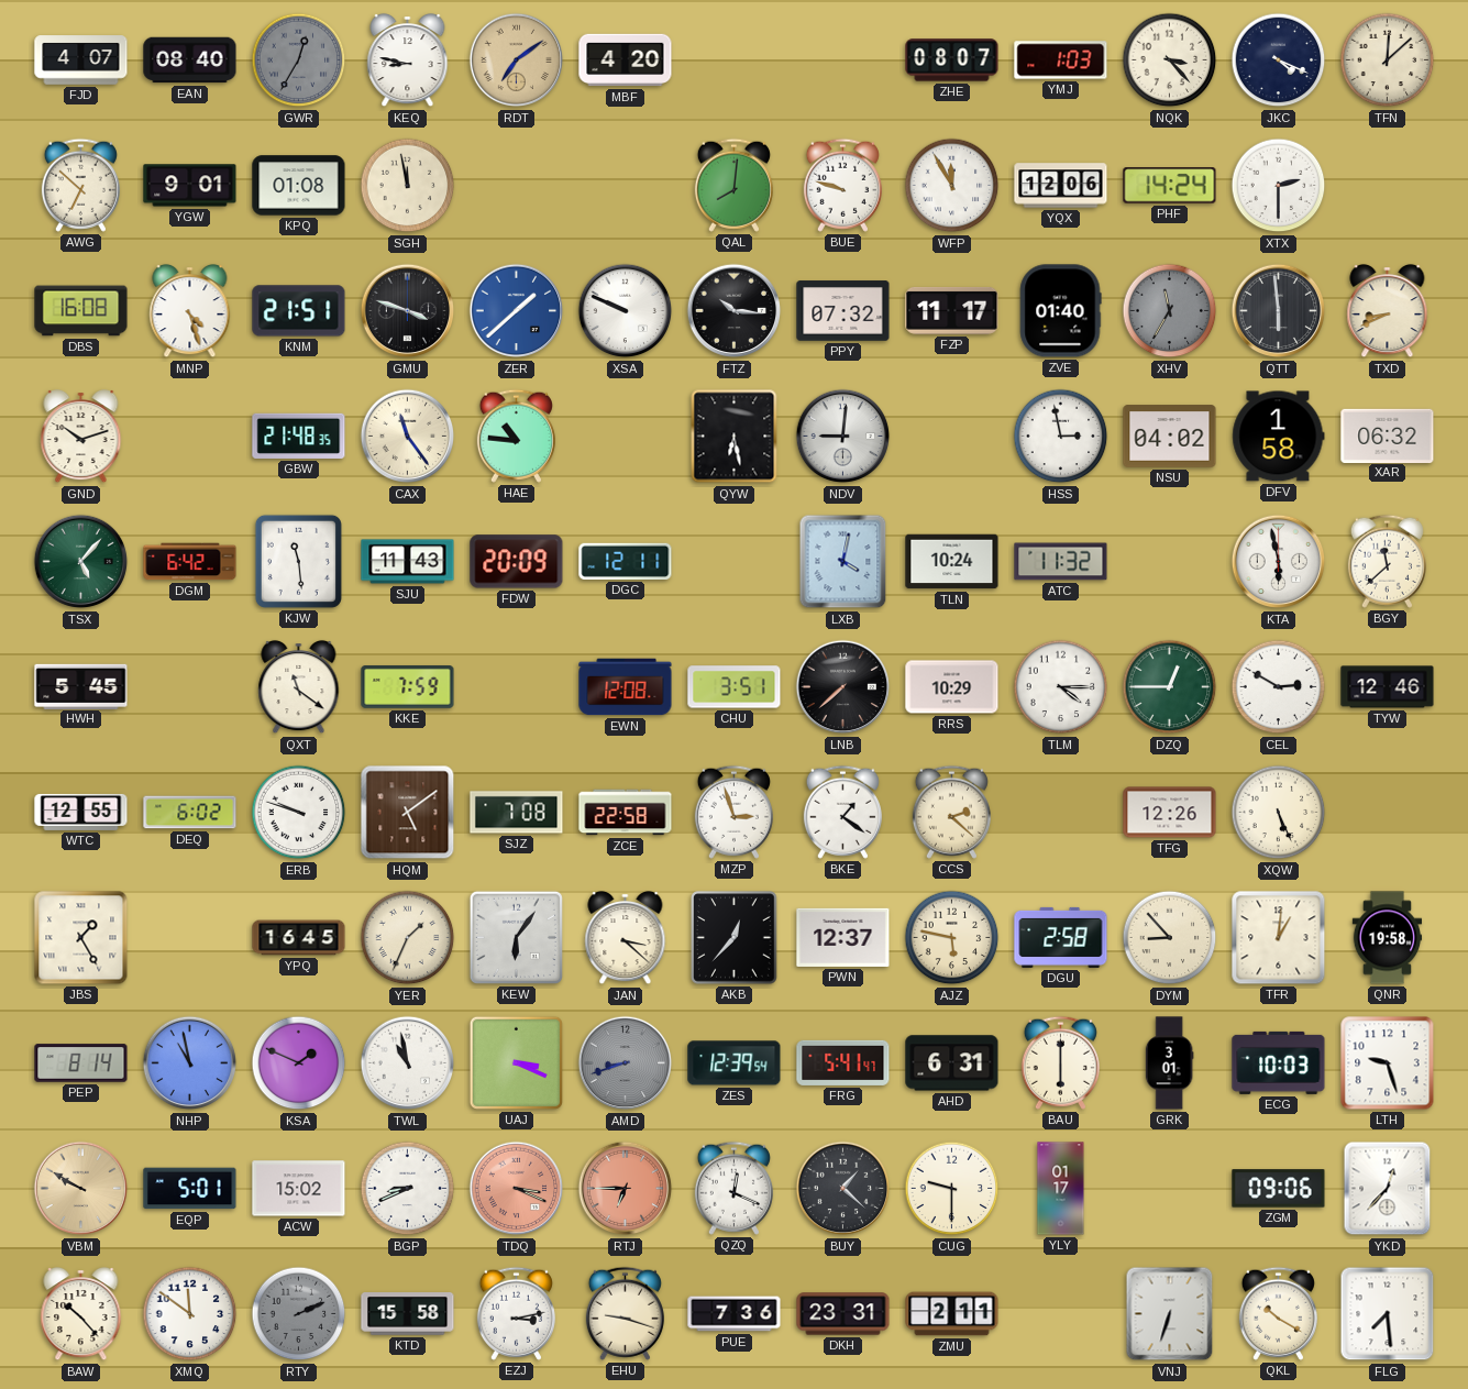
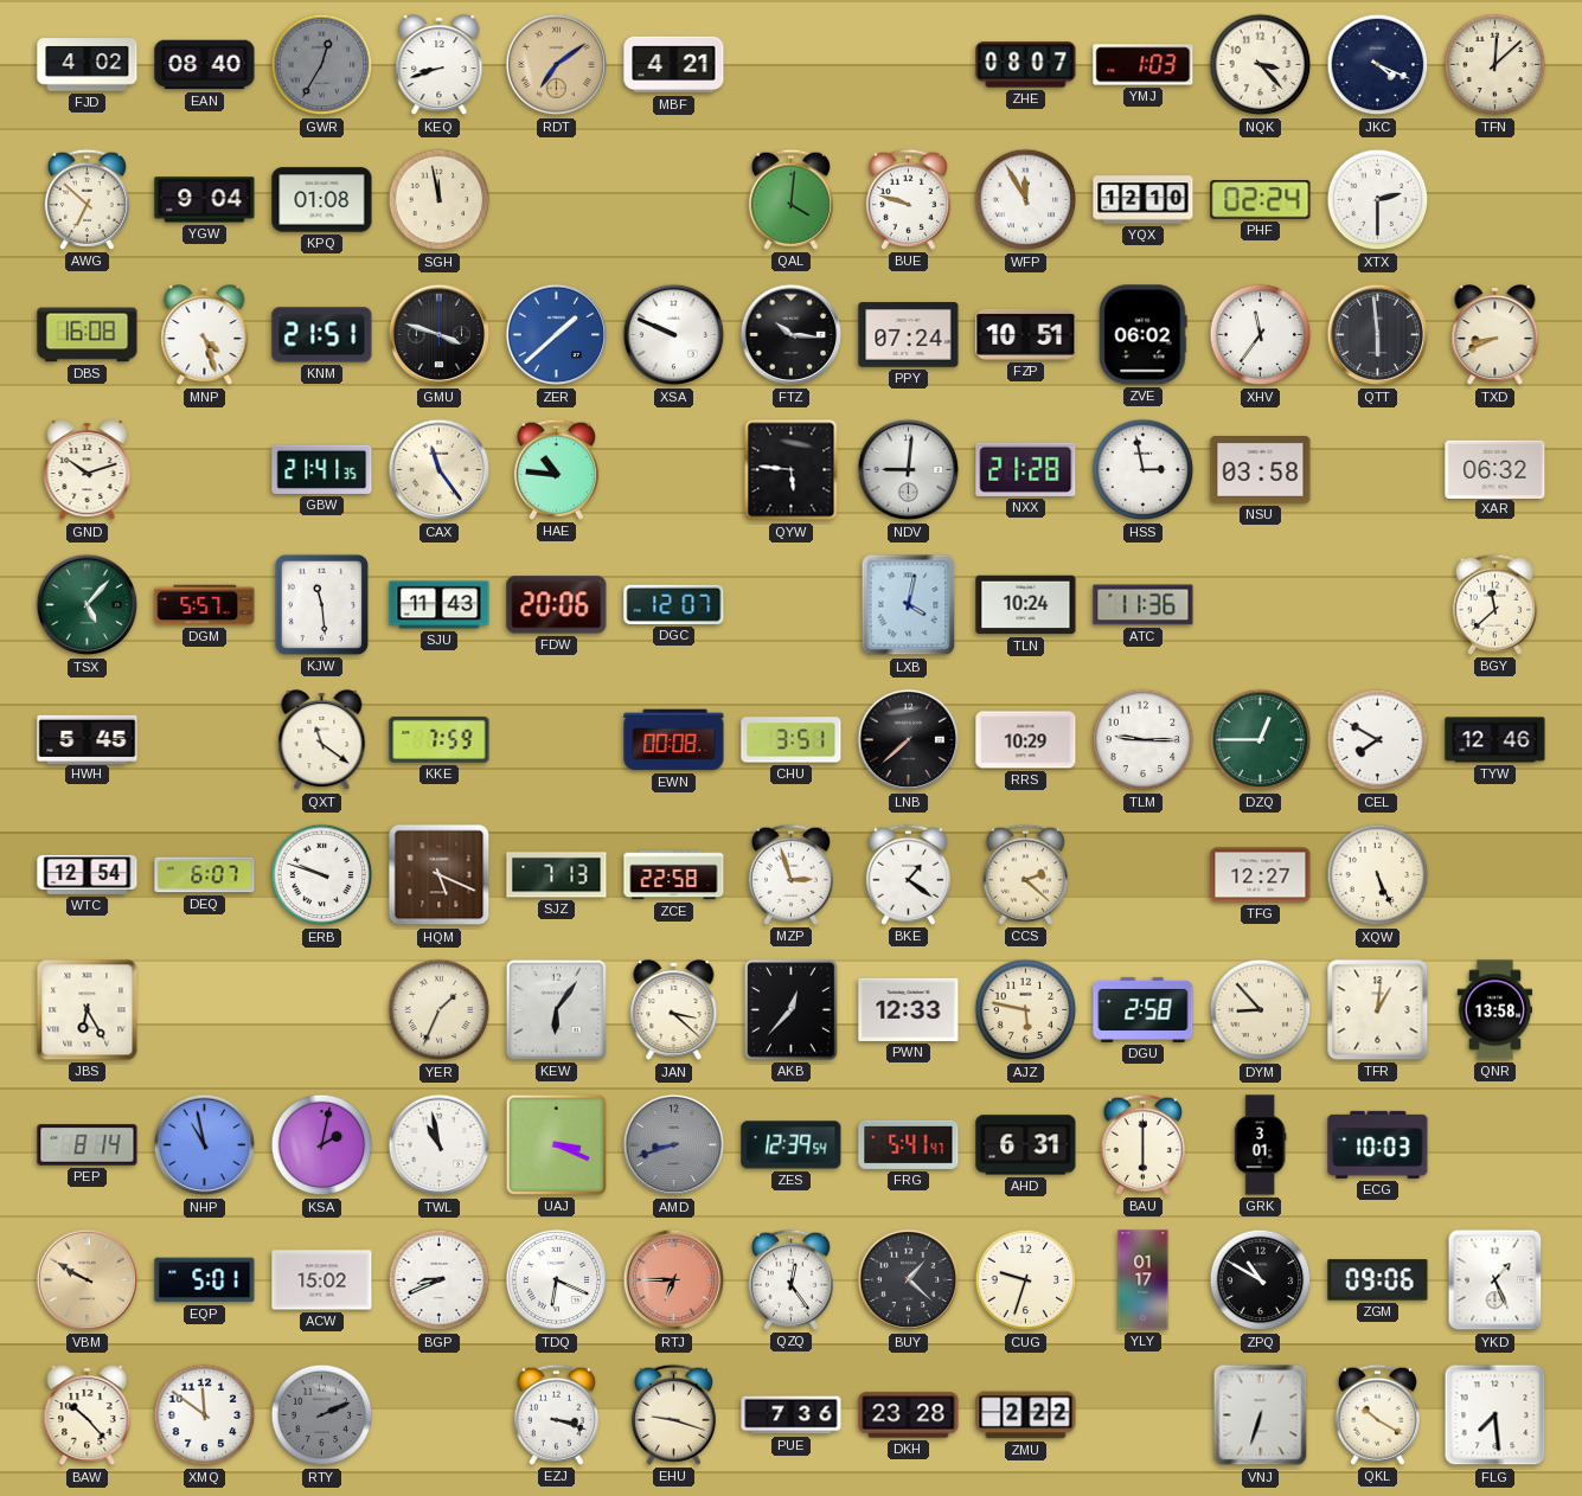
FJD: 4:07 -> 4:02
KEQ: 8:47 -> 8:42
MBF: 4:20 -> 4:21
YGW: 9:01 -> 9:04
QAL: 8:01 -> 4:01
YQX: 12:06 -> 12:10
PHF: 14:24 -> 02:24
PPY: 07:32 -> 07:24
FZP: 11:17 -> 10:51
ZVE: 01:40 -> 06:02
XHV: 11:35 -> 11:36
XHV dial: grey -> white
GBW: 21:48 -> 21:41
QYW: 6:28 -> 5:46
NXX: none -> 21:28
NSU: 04:02 -> 03:58
DFV: 1:58 -> none
DGM: 6:42 -> 5:57
FDW: 20:09 -> 20:06
DGC: 12:11 -> 12:07
ATC: 11:32 -> 11:36
KTA: 5:58 -> none
EWN: 12:08 -> 00:08
TLM: 4:15 -> 9:15
CEL: 2:50 -> 7:50
WTC: 12:55 -> 12:54
DEQ: 6:02 -> 6:07
HQM: 5:09 -> 5:19
SJZ: 7:08 -> 7:13
TFG: 12:26 -> 12:27
JBS: 1:25 -> 6:25
YPQ: 16:45 -> none
PWN: 12:37 -> 12:33
QNR: 19:58 -> 13:58
KSA: 1:49 -> 2:02
LTH: 9:27 -> none
TDQ: 3:19 -> 6:19
TDQ dial: salmon -> white
QZQ: 12:19 -> 12:24
CUG: 9:30 -> 9:33
ZPQ: none -> 10:50
YKD: 12:37 -> 1:26
KTD: 15:58 -> none
EZJ: 3:13 -> 3:18
DKH: 23:31 -> 23:28
ZMU: 2:11 -> 2:22
